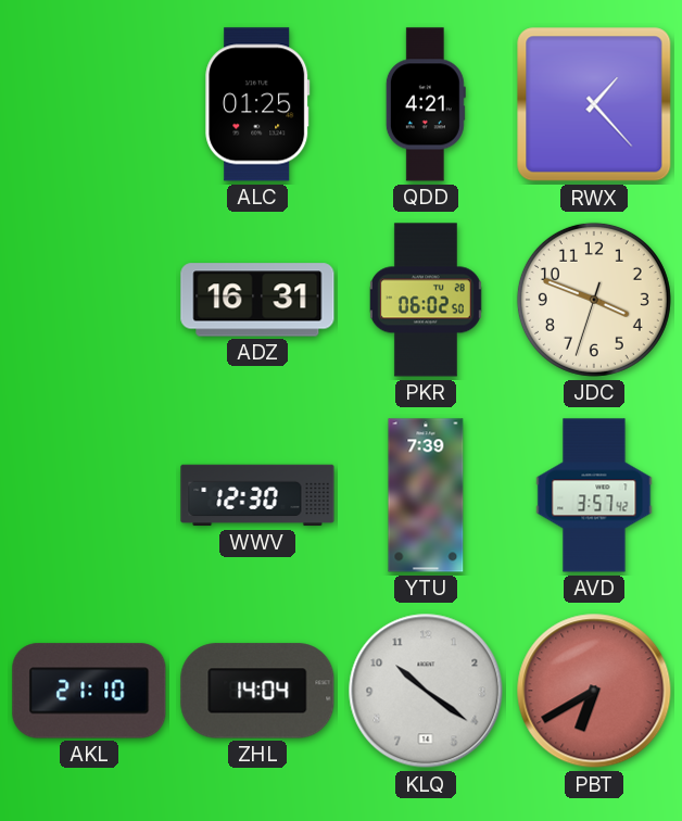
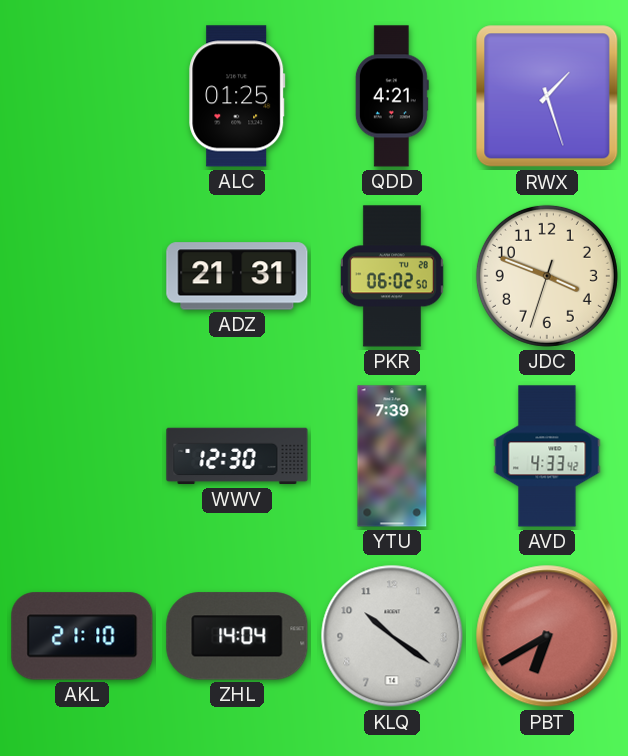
RWX: 1:23 -> 1:27
ADZ: 16:31 -> 21:31
AVD: 3:57 -> 4:33
